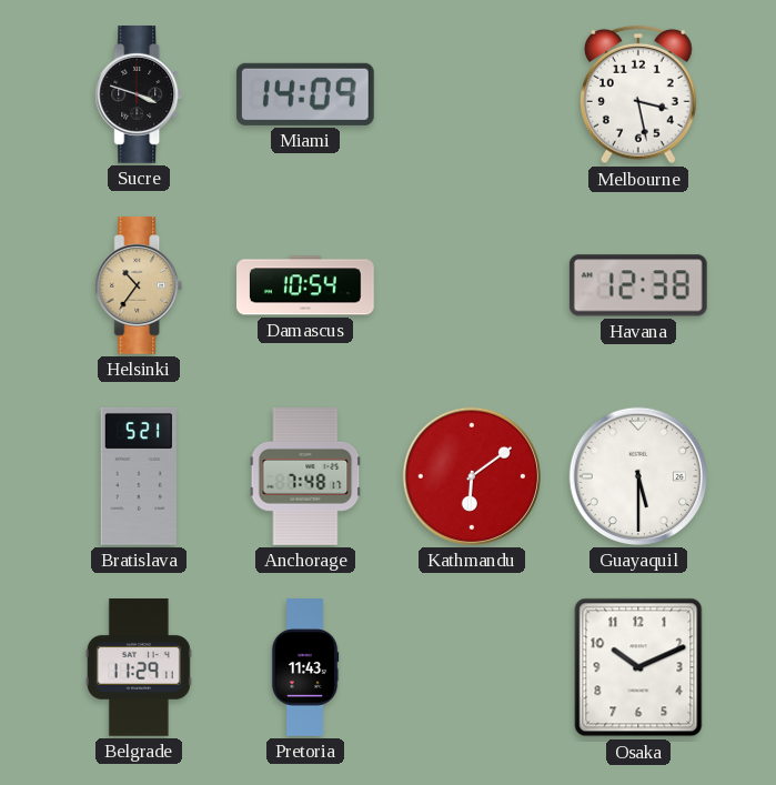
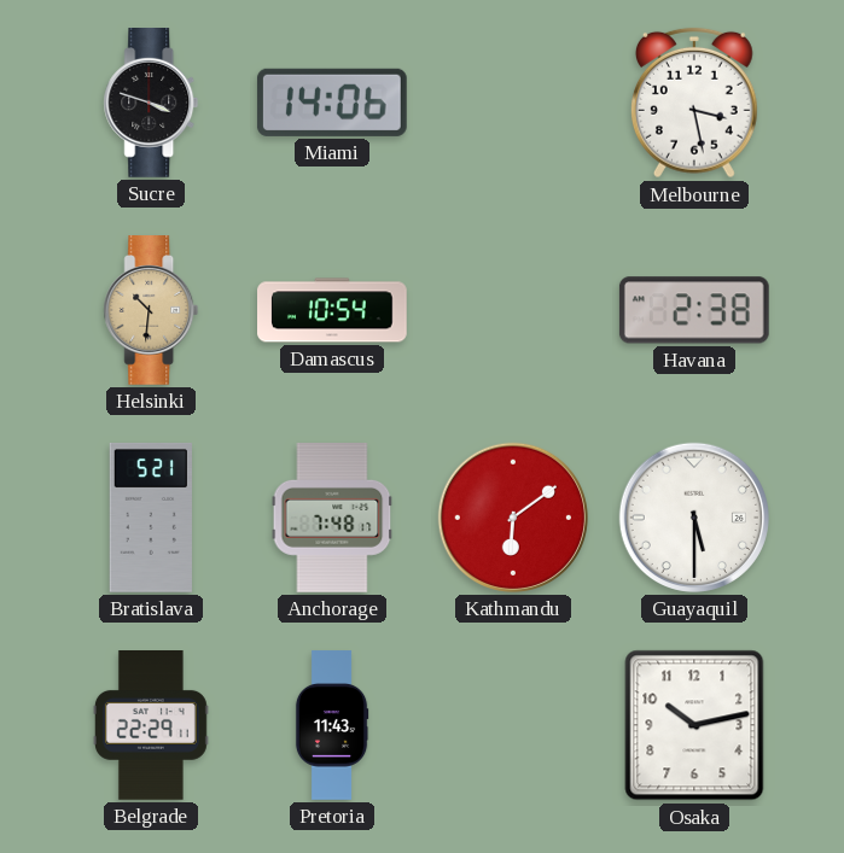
Miami: 14:09 -> 14:06
Helsinki: 10:36 -> 10:31
Havana: 12:38 -> 2:38
Belgrade: 11:29 -> 22:29
Osaka: 10:11 -> 10:13
